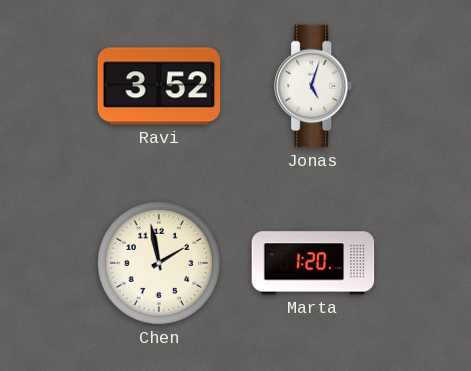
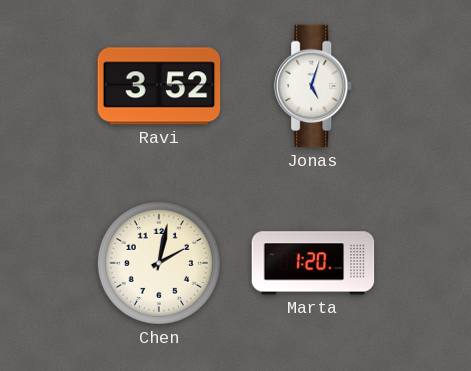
Chen: 1:58 -> 2:02
